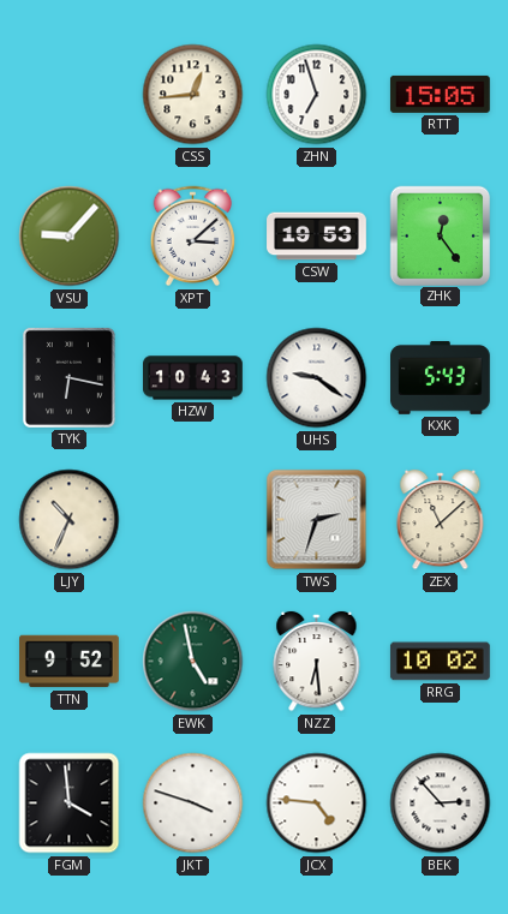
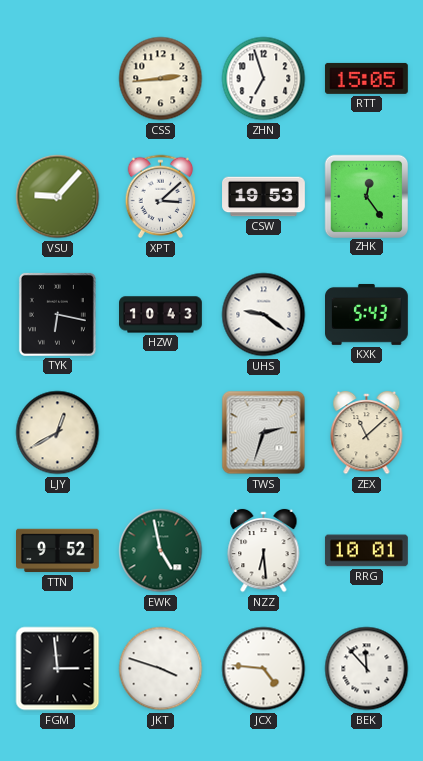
CSS: 12:44 -> 2:44
LJY: 10:34 -> 12:40
RRG: 10:02 -> 10:01
FGM: 3:59 -> 2:59
BEK: 2:53 -> 11:53
